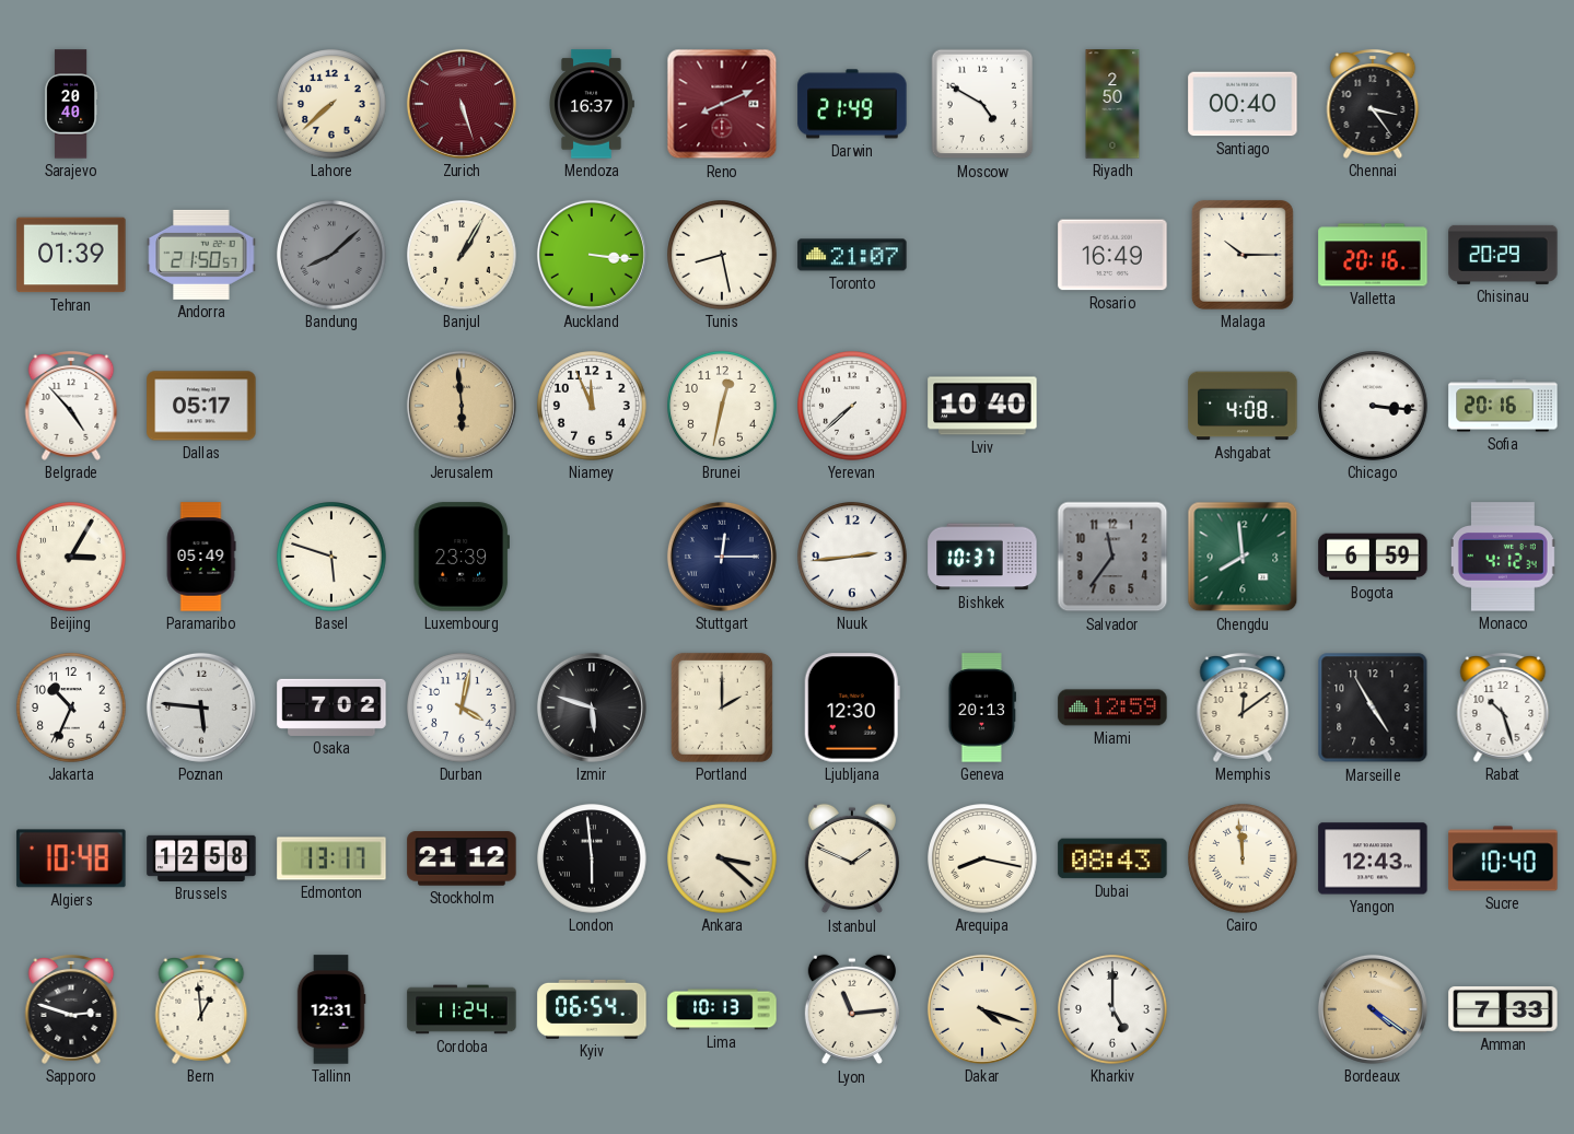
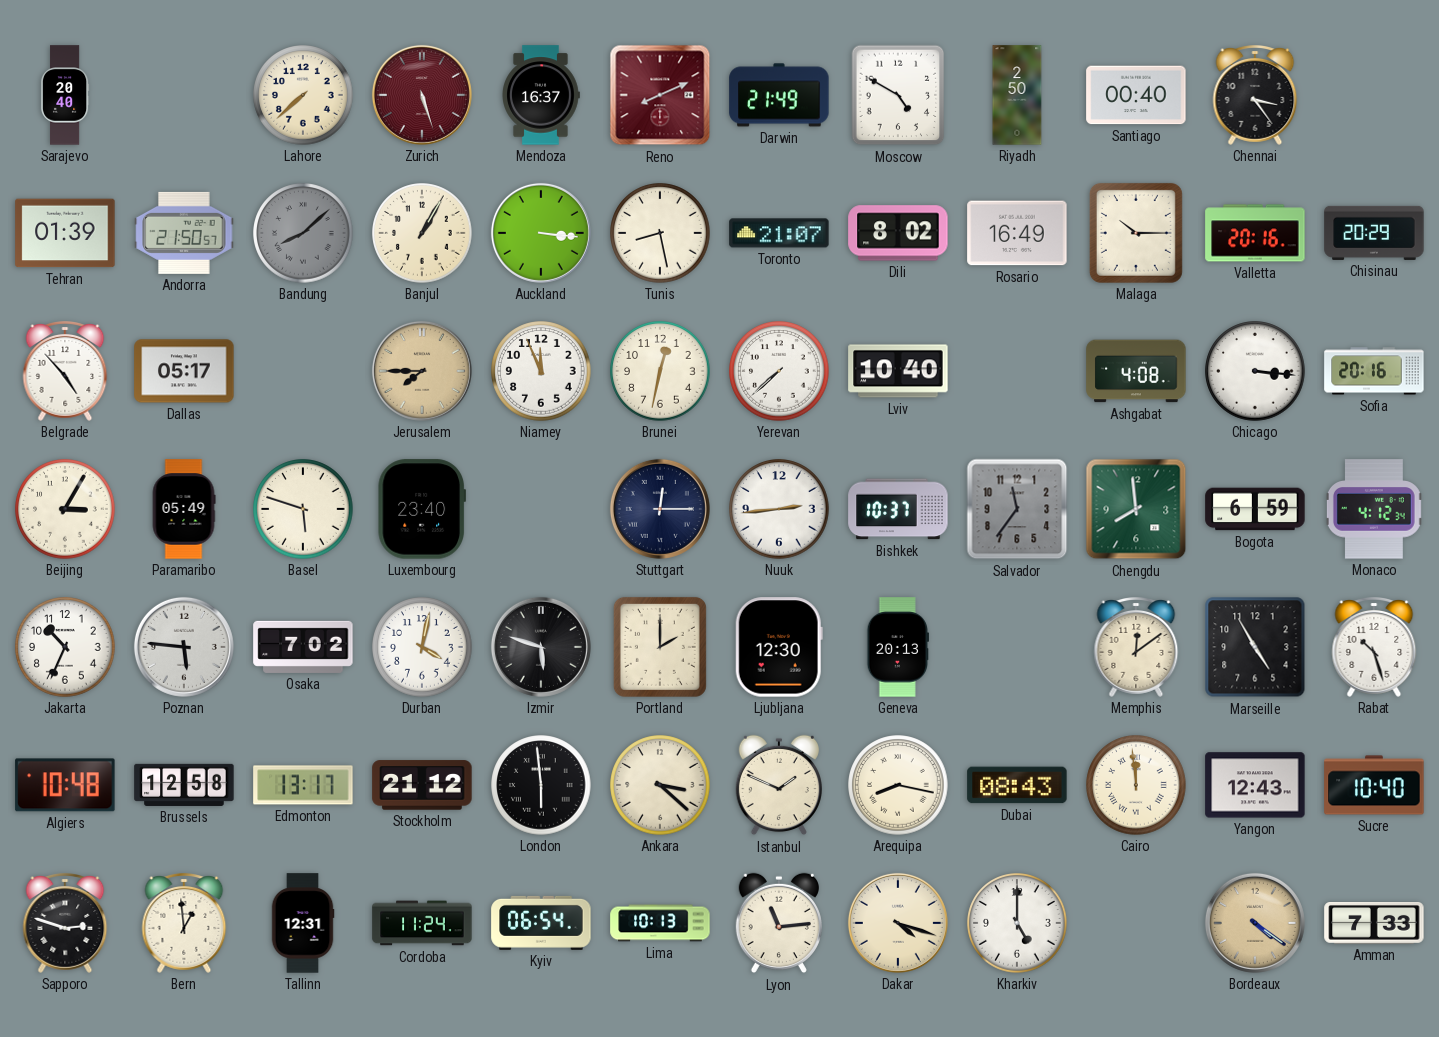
Dili: none -> 8:02
Jerusalem: 5:59 -> 7:45
Luxembourg: 23:39 -> 23:40
Miami: 12:59 -> none
